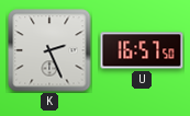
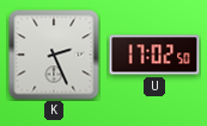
U: 16:57 -> 17:02
